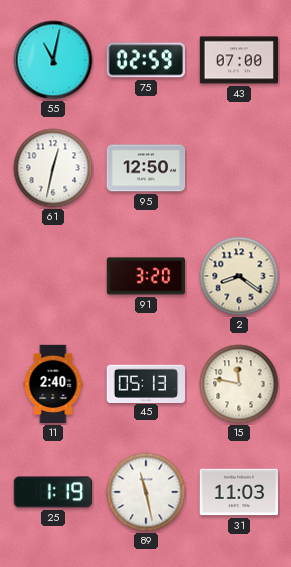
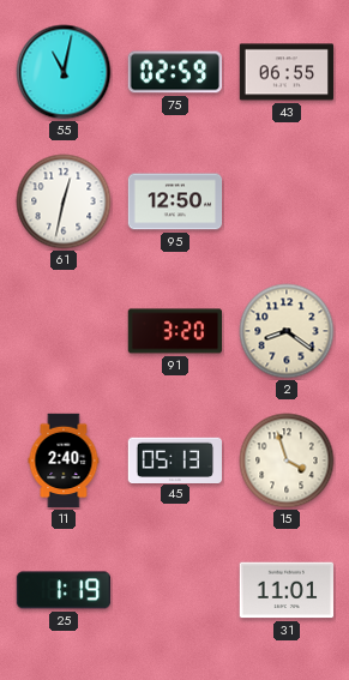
43: 07:00 -> 06:55
15: 11:47 -> 3:57
89: 11:28 -> none
31: 11:03 -> 11:01
